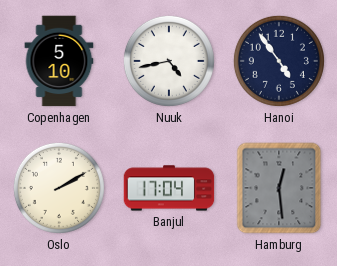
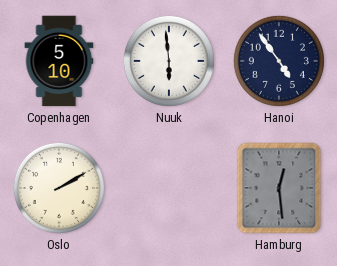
Nuuk: 4:43 -> 5:59
Banjul: 17:04 -> none
